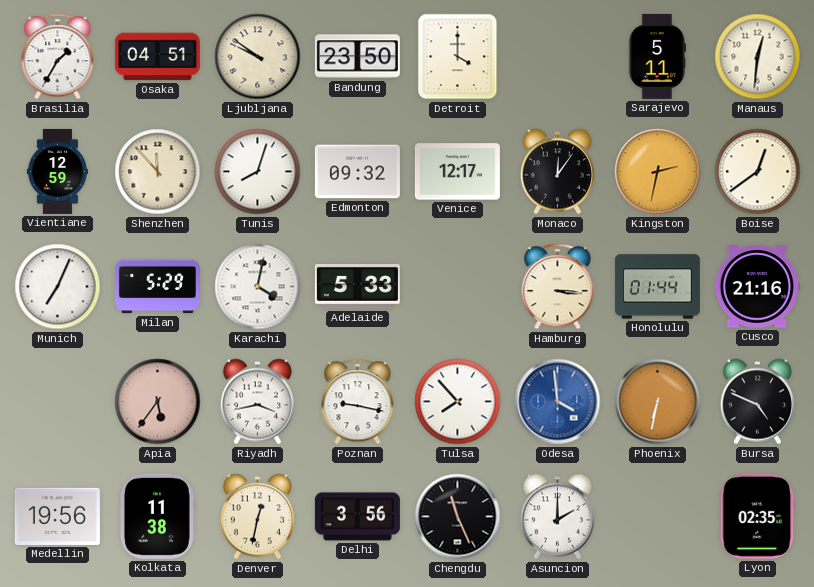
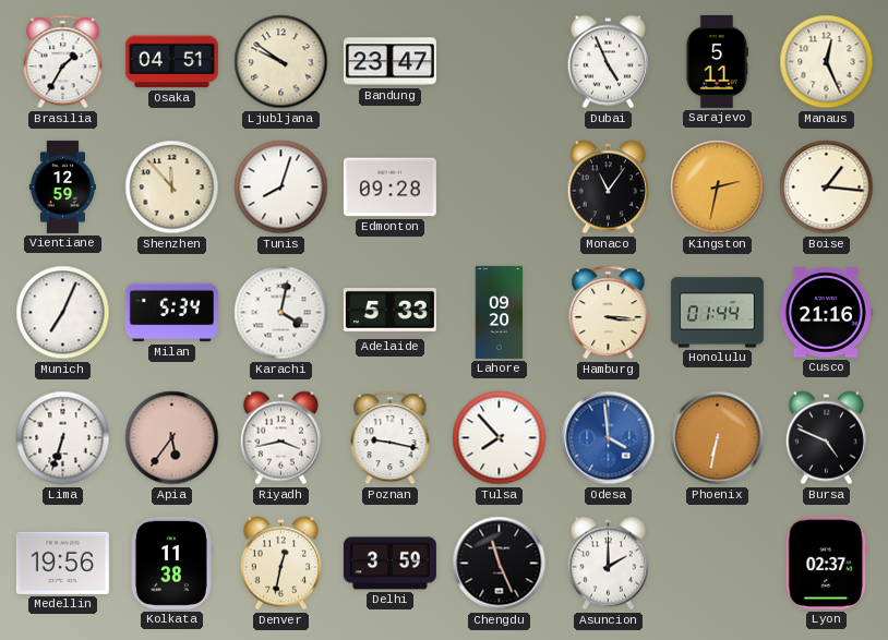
Bandung: 23:50 -> 23:47
Detroit: 4:00 -> none
Dubai: none -> 4:56
Manaus: 12:31 -> 12:26
Edmonton: 09:32 -> 09:28
Venice: 12:17 -> none
Monaco: 12:06 -> 11:06
Boise: 12:39 -> 1:16
Milan: 5:29 -> 5:34
Lahore: none -> 09:20
Lima: none -> 6:33
Delhi: 3:56 -> 3:59
Lyon: 02:35 -> 02:37
